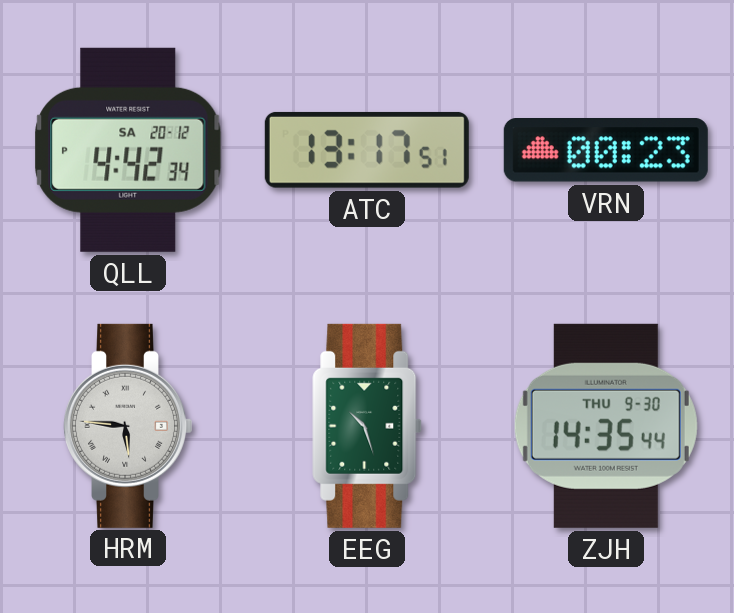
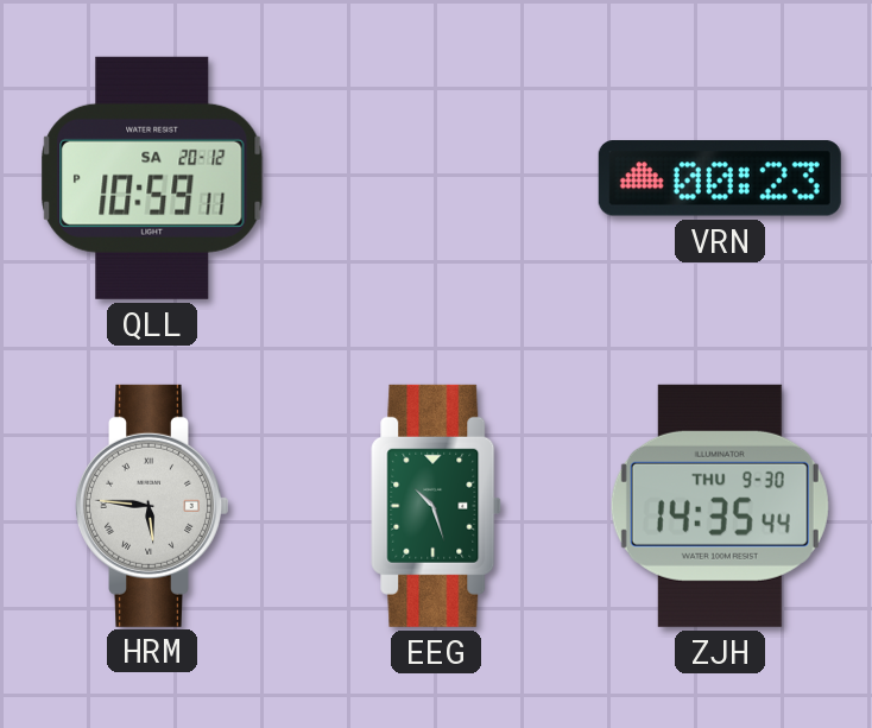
QLL: 4:42 -> 10:59
ATC: 13:17 -> none
